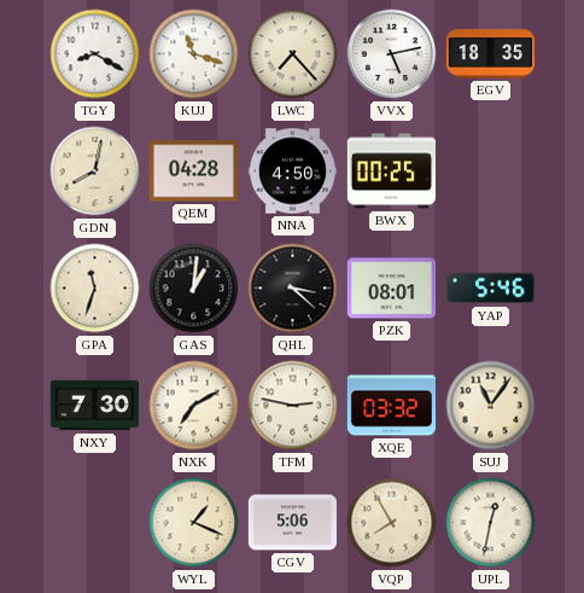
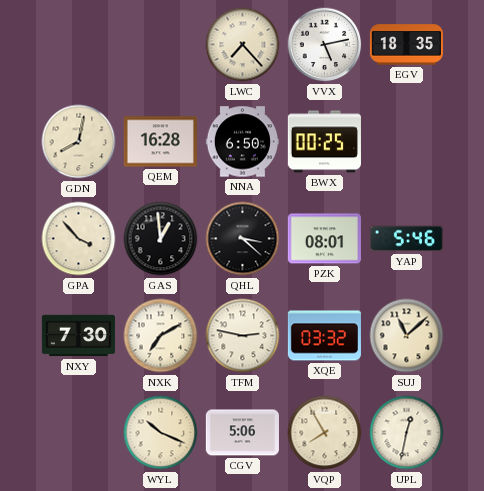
TGY: 8:20 -> none
KUJ: 11:18 -> none
QEM: 04:28 -> 16:28
NNA: 4:50 -> 6:50
GPA: 11:33 -> 3:53
GAS: 1:01 -> 12:59
SUJ: 11:06 -> 11:08
WYL: 1:19 -> 10:19
